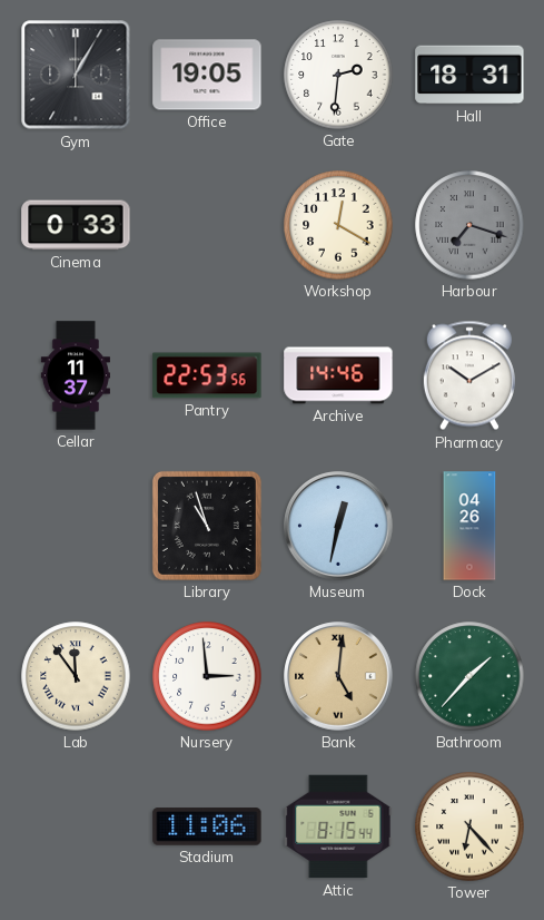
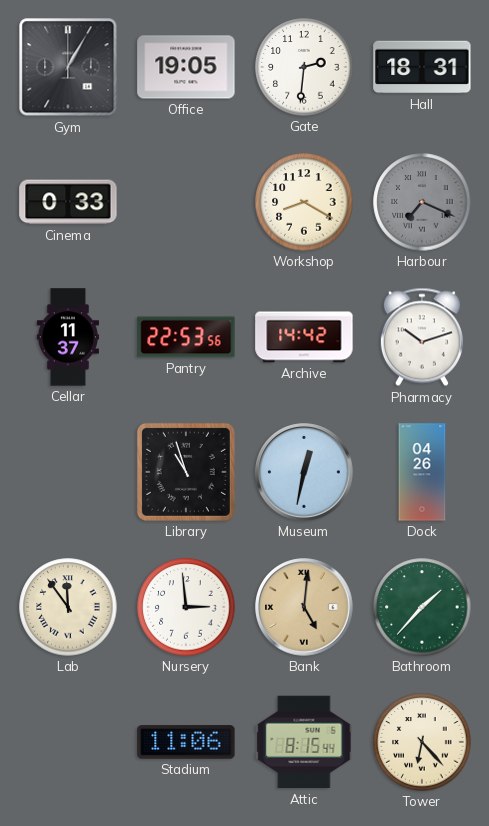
Workshop: 12:20 -> 8:20
Harbour: 7:18 -> 7:19
Archive: 14:46 -> 14:42
Pharmacy: 10:10 -> 10:12
